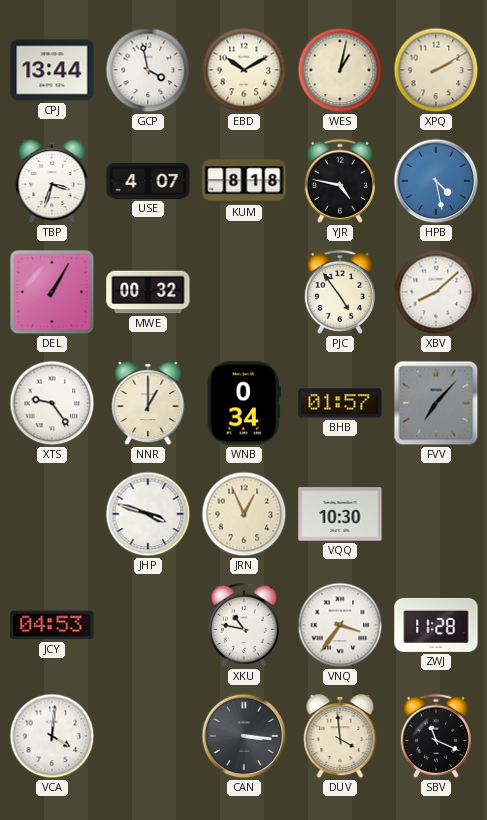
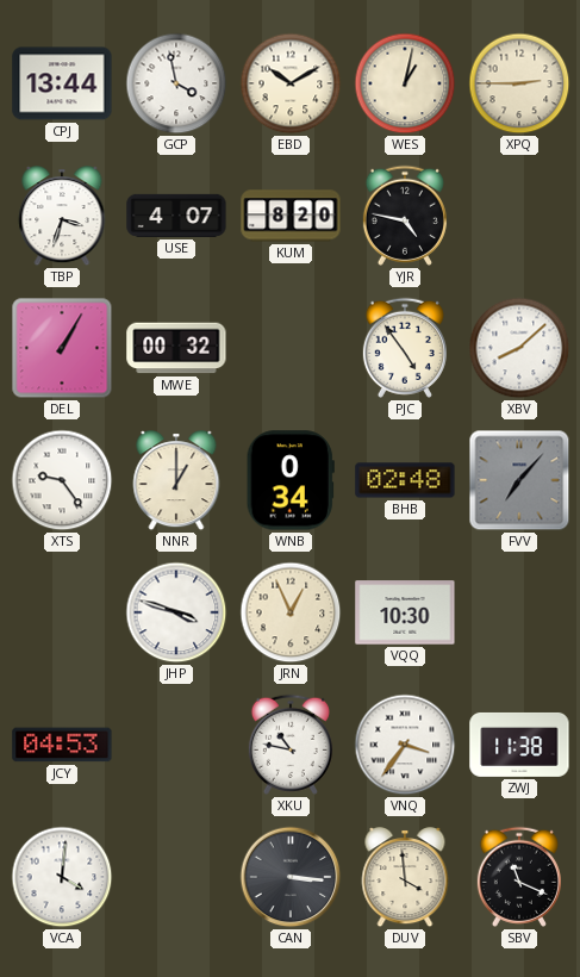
XPQ: 2:10 -> 2:45
KUM: 8:18 -> 8:20
HPB: 4:28 -> none
BHB: 01:57 -> 02:48
ZWJ: 11:28 -> 11:38
